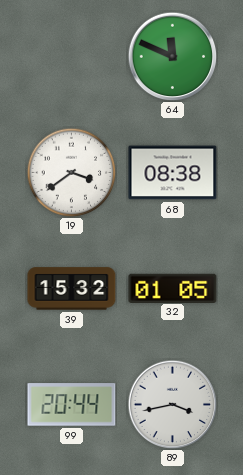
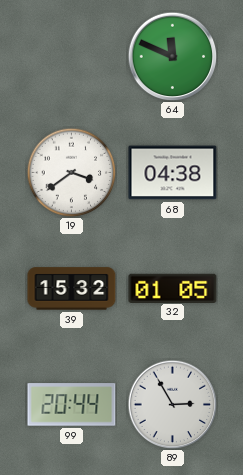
68: 08:38 -> 04:38
89: 3:43 -> 2:55
